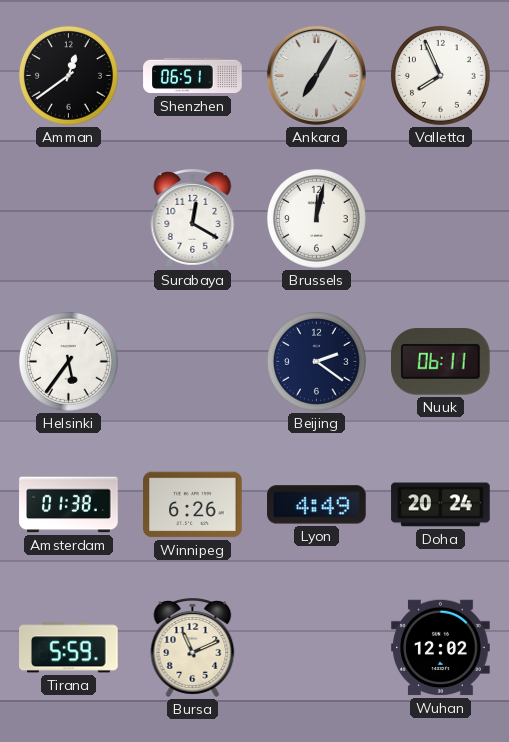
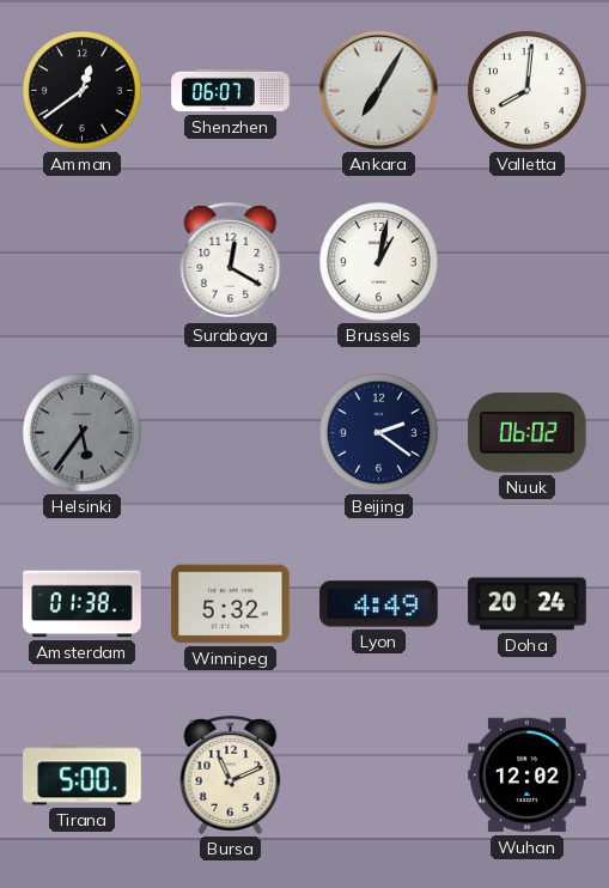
Shenzhen: 06:51 -> 06:07
Valletta: 7:56 -> 8:01
Brussels: 12:02 -> 1:02
Helsinki dial: white -> grey
Nuuk: 06:11 -> 06:02
Winnipeg: 6:26 -> 5:32
Tirana: 5:59 -> 5:00
